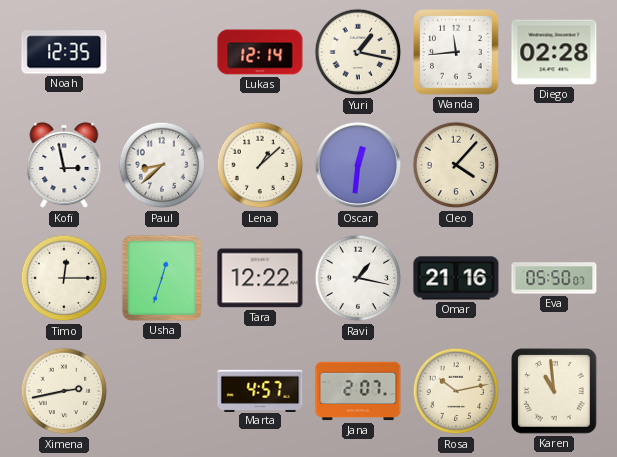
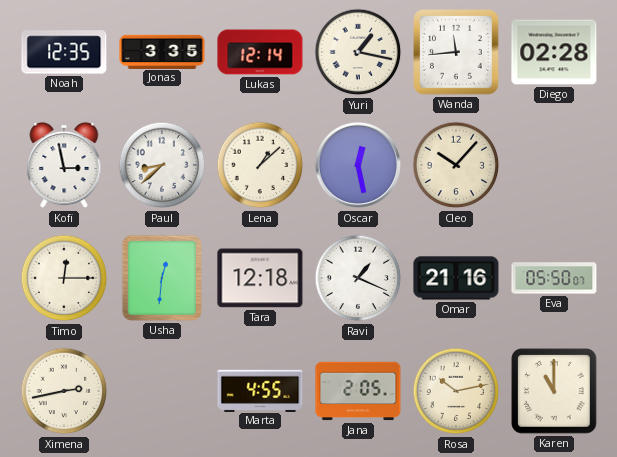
Jonas: none -> 3:35
Oscar: 12:31 -> 12:28
Cleo: 4:07 -> 10:07
Usha: 12:33 -> 12:31
Tara: 12:22 -> 12:18
Ravi: 1:17 -> 1:19
Marta: 4:57 -> 4:55
Jana: 2:07 -> 2:05
Karen: 10:59 -> 11:00
